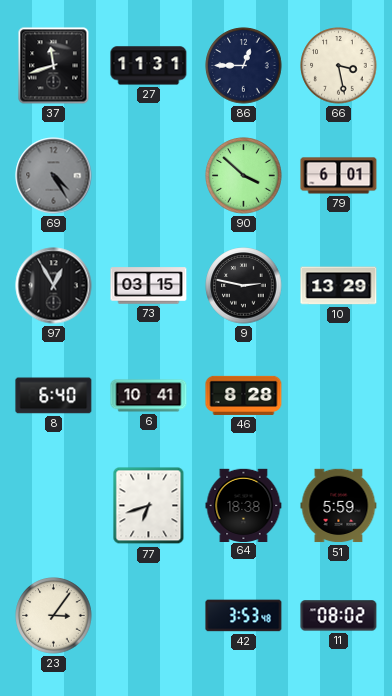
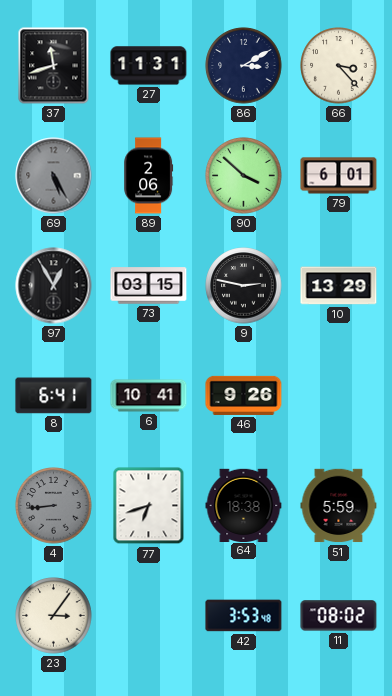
86: 12:45 -> 3:10
66: 3:28 -> 3:23
69: 4:25 -> 5:25
89: none -> 2:06
8: 6:40 -> 6:41
46: 8:28 -> 9:26
4: none -> 8:44
